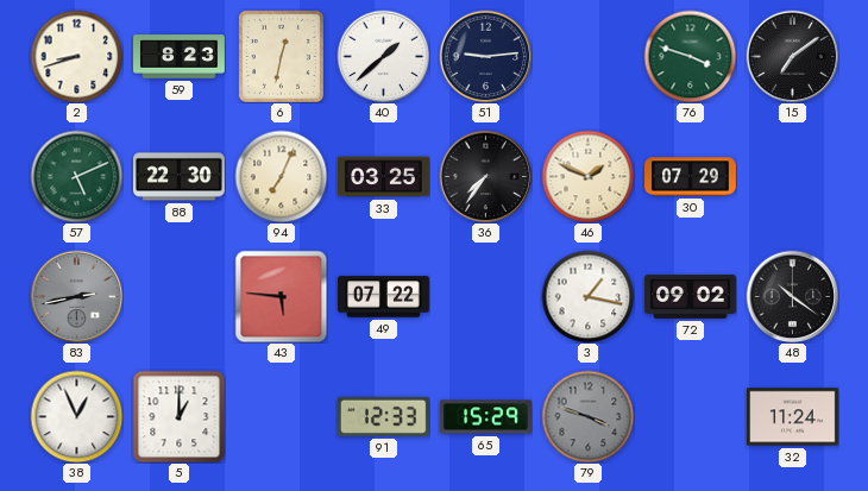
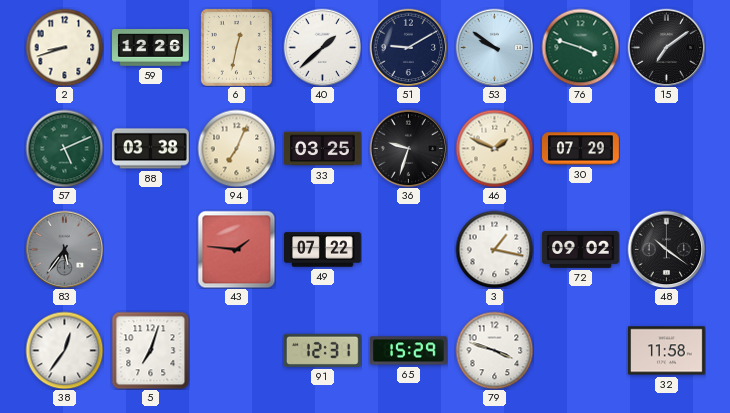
59: 8:23 -> 12:26
51: 9:14 -> 9:10
53: none -> 9:51
88: 22:30 -> 03:38
36: 7:36 -> 9:33
83: 2:43 -> 5:36
43: 5:46 -> 1:46
38: 12:56 -> 12:36
5: 1:00 -> 7:03
91: 12:33 -> 12:31
79 dial: grey -> white
32: 11:24 -> 11:58
